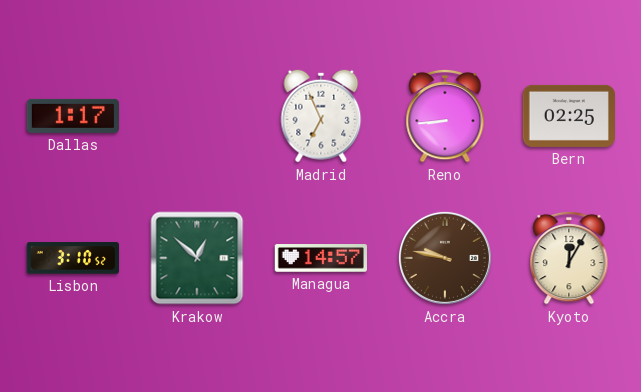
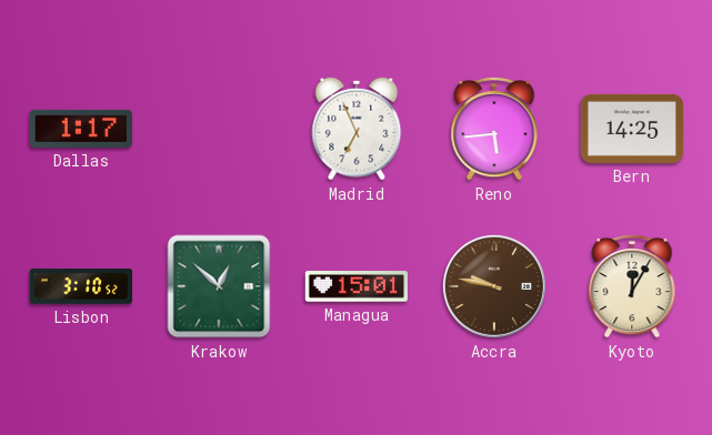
Reno: 8:44 -> 5:44
Bern: 02:25 -> 14:25
Managua: 14:57 -> 15:01
